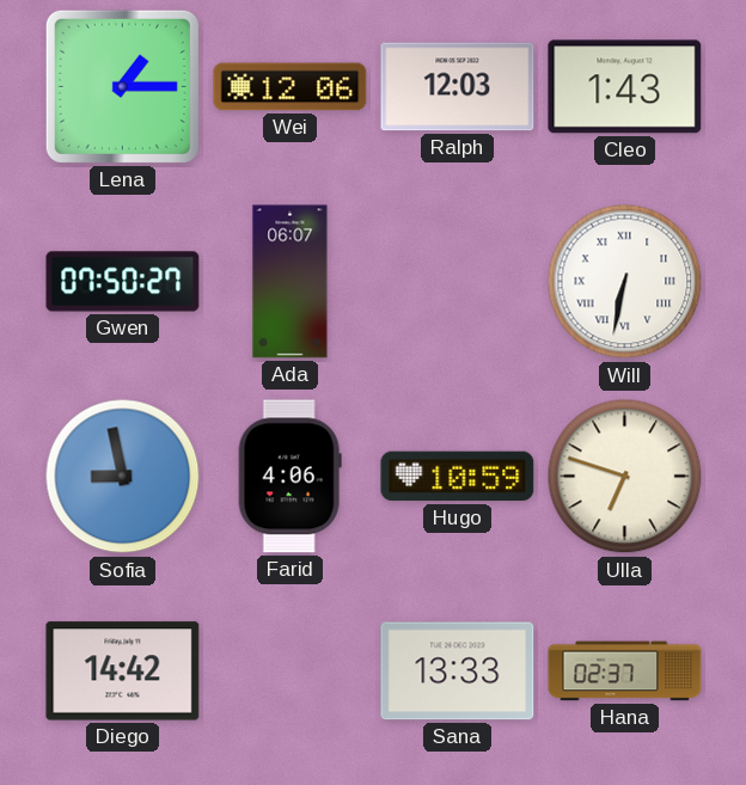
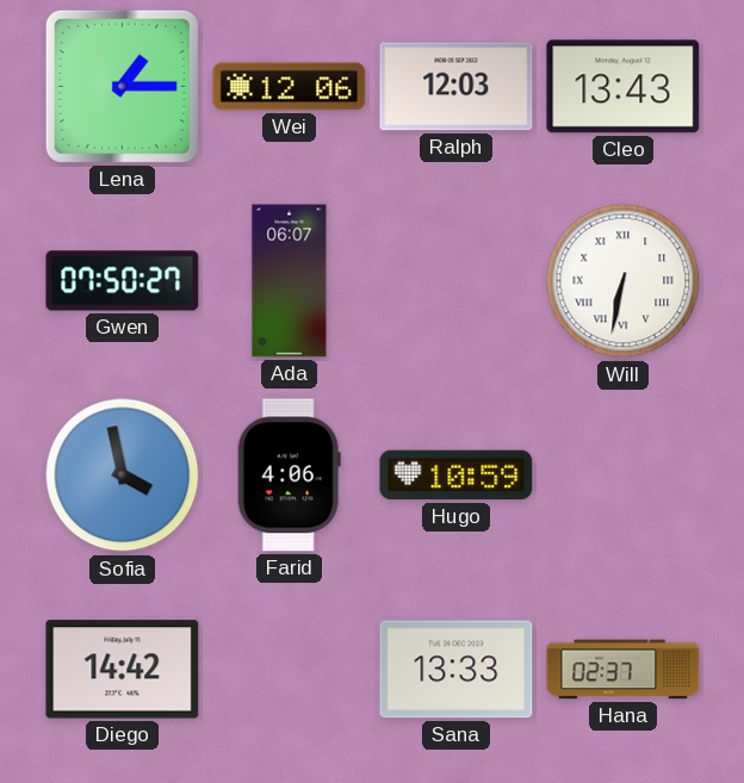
Cleo: 1:43 -> 13:43
Sofia: 8:58 -> 3:58
Ulla: 6:48 -> none
